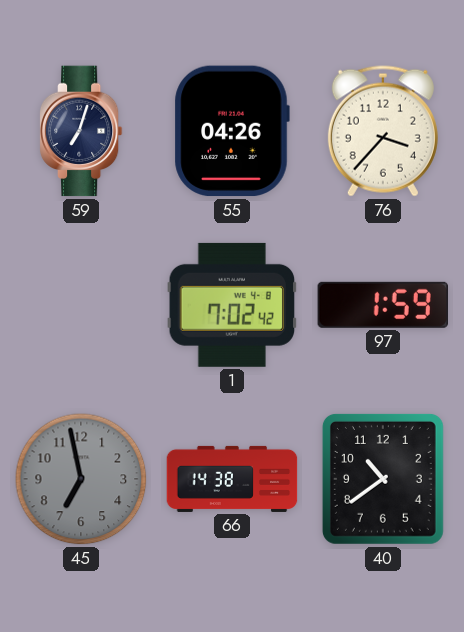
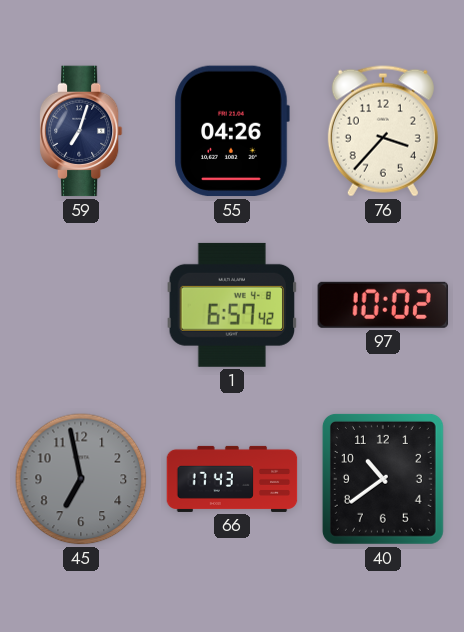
1: 7:02 -> 6:57
97: 1:59 -> 10:02
66: 14:38 -> 17:43
